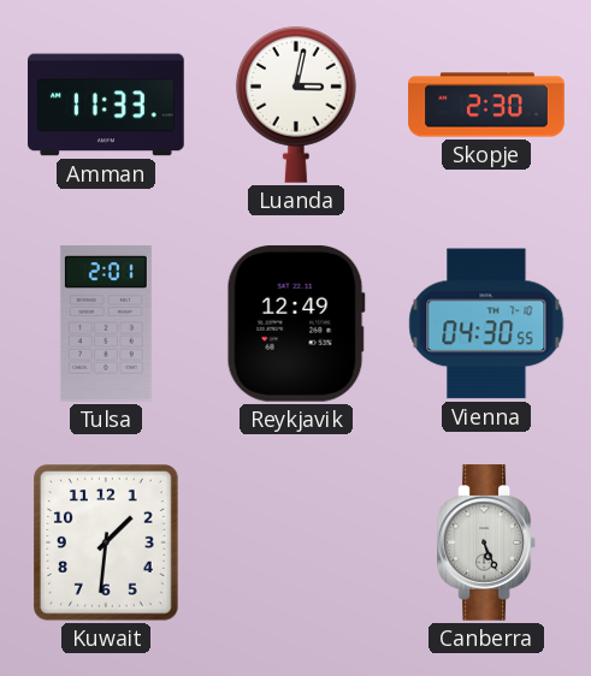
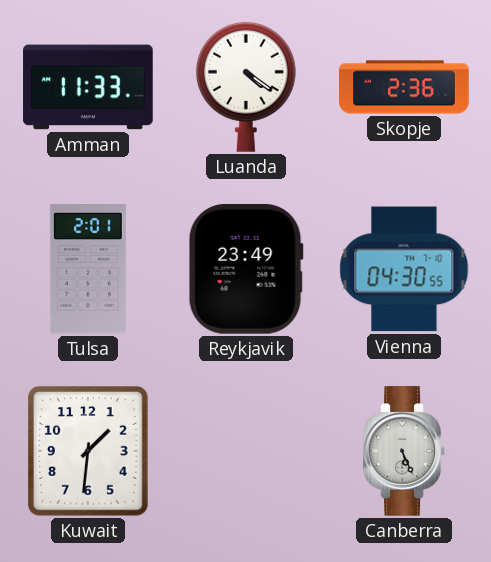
Luanda: 3:02 -> 4:21
Skopje: 2:30 -> 2:36
Reykjavik: 12:49 -> 23:49
